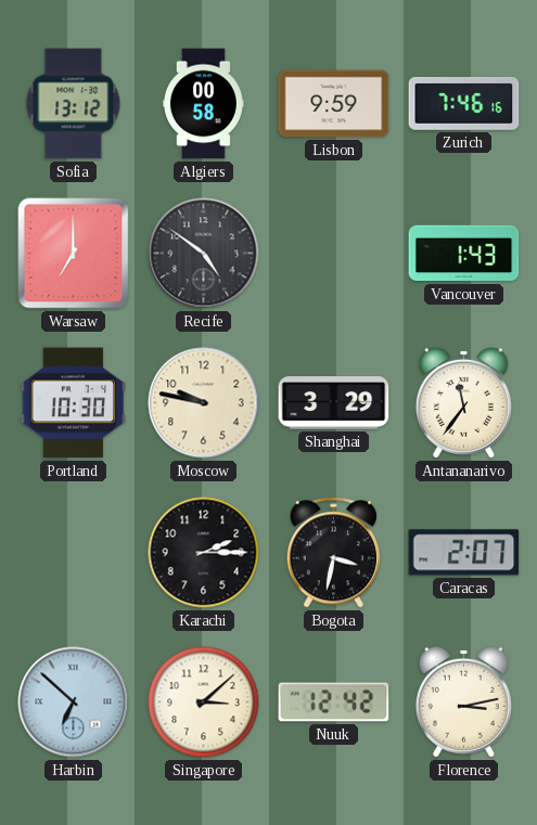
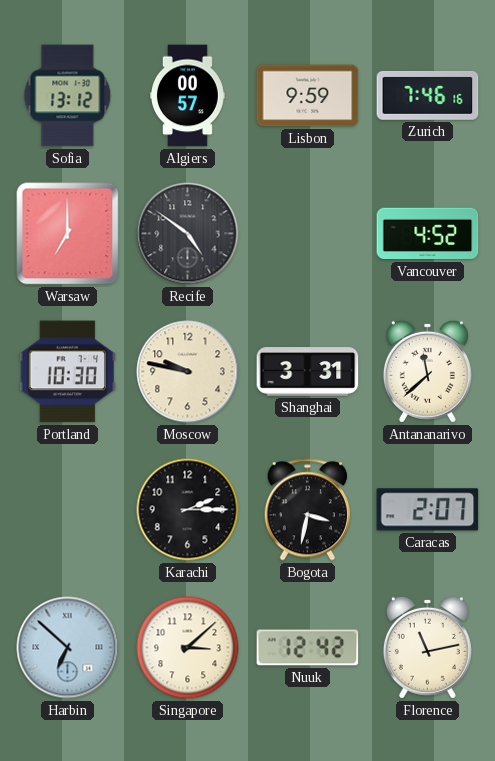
Algiers: 00:58 -> 00:57
Vancouver: 1:43 -> 4:52
Shanghai: 3:29 -> 3:31
Antananarivo: 11:36 -> 11:38
Florence: 3:13 -> 11:13
